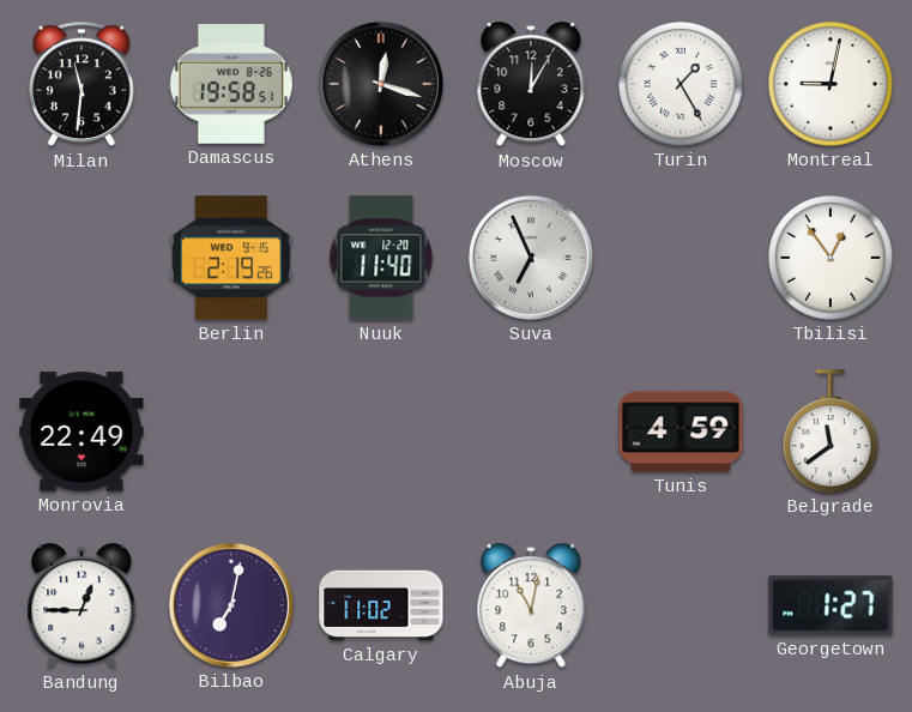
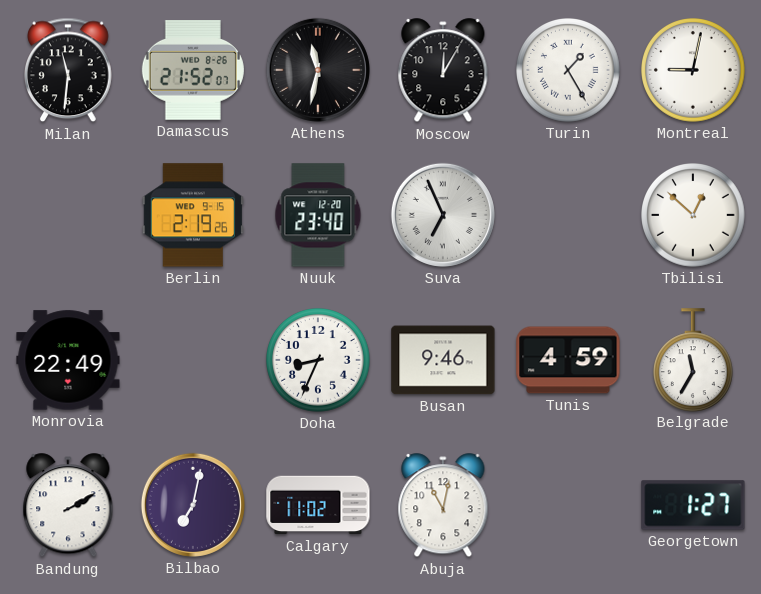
Damascus: 19:58 -> 21:52
Athens: 12:18 -> 11:32
Nuuk: 11:40 -> 23:40
Tbilisi: 12:54 -> 12:52
Doha: none -> 8:34
Busan: none -> 9:46
Belgrade: 11:39 -> 11:35
Bandung: 12:45 -> 2:10
